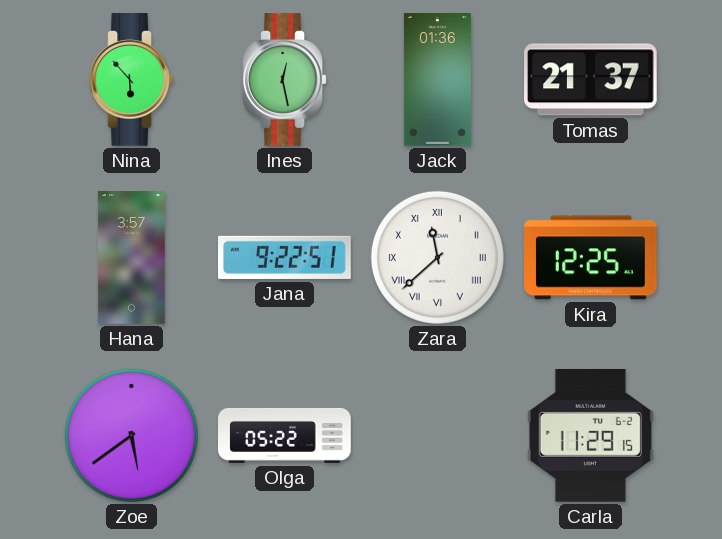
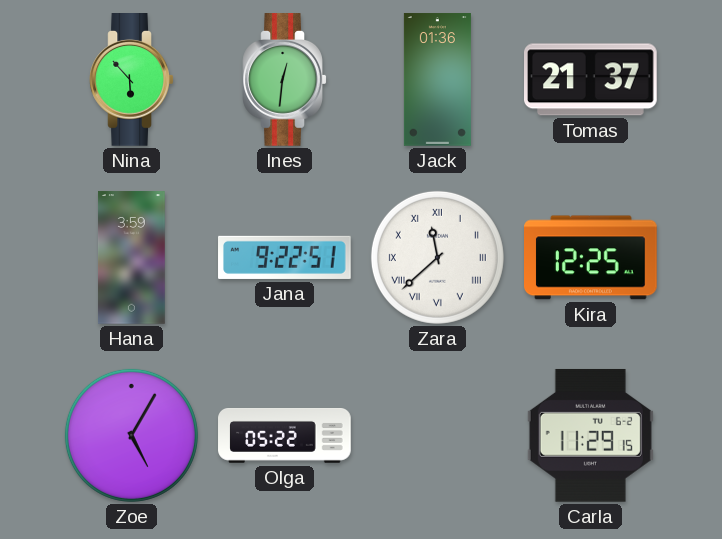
Ines: 12:28 -> 12:31
Hana: 3:57 -> 3:59
Zoe: 5:39 -> 5:05
